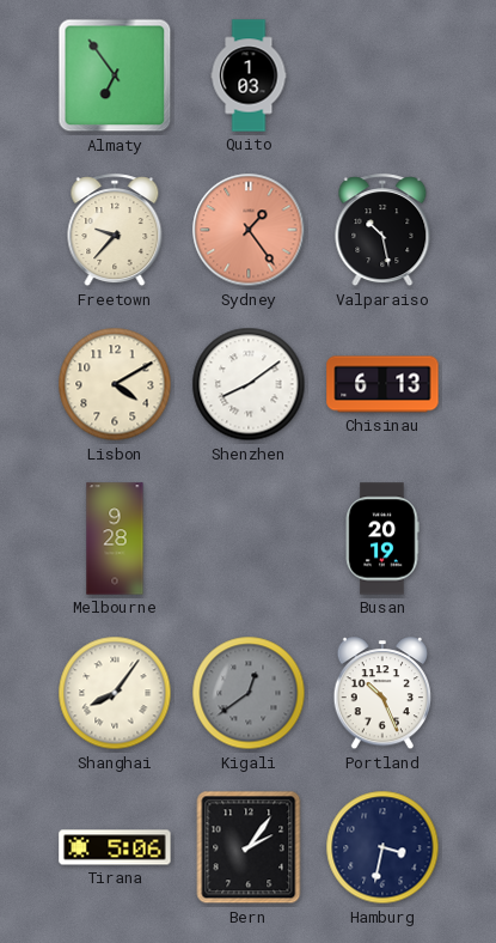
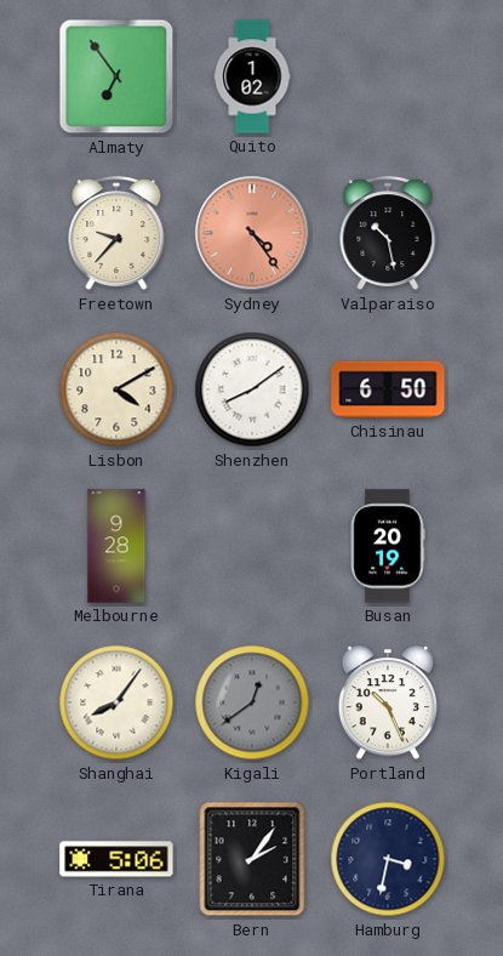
Quito: 1:03 -> 1:02
Sydney: 1:24 -> 4:24
Chisinau: 6:13 -> 6:50
